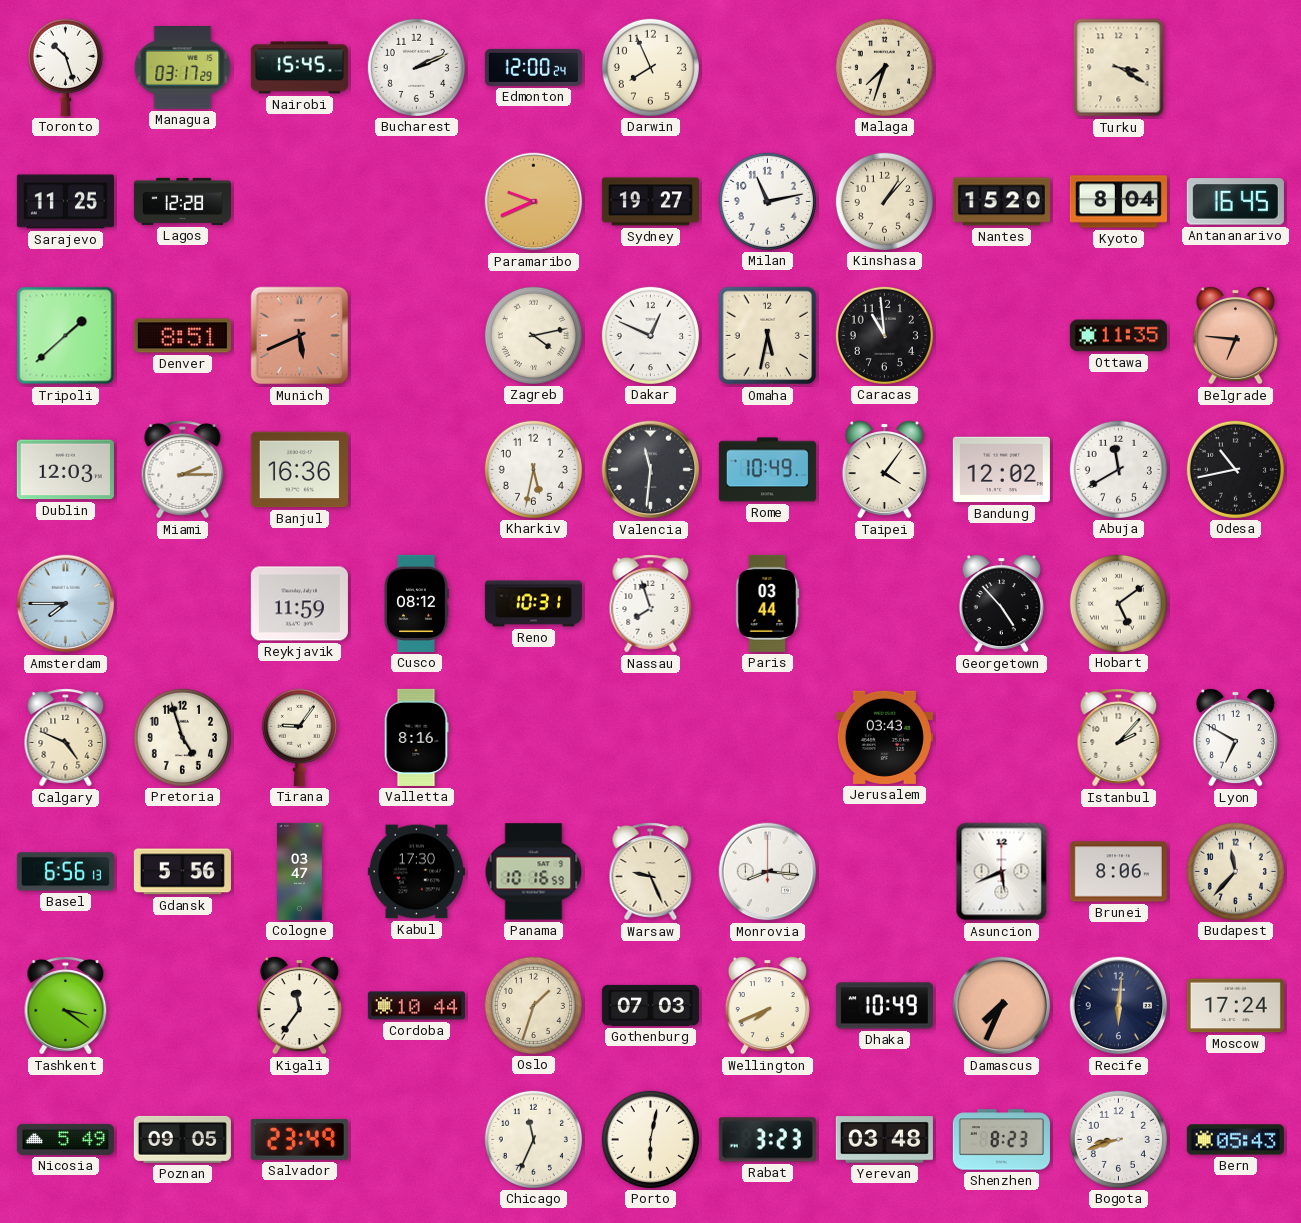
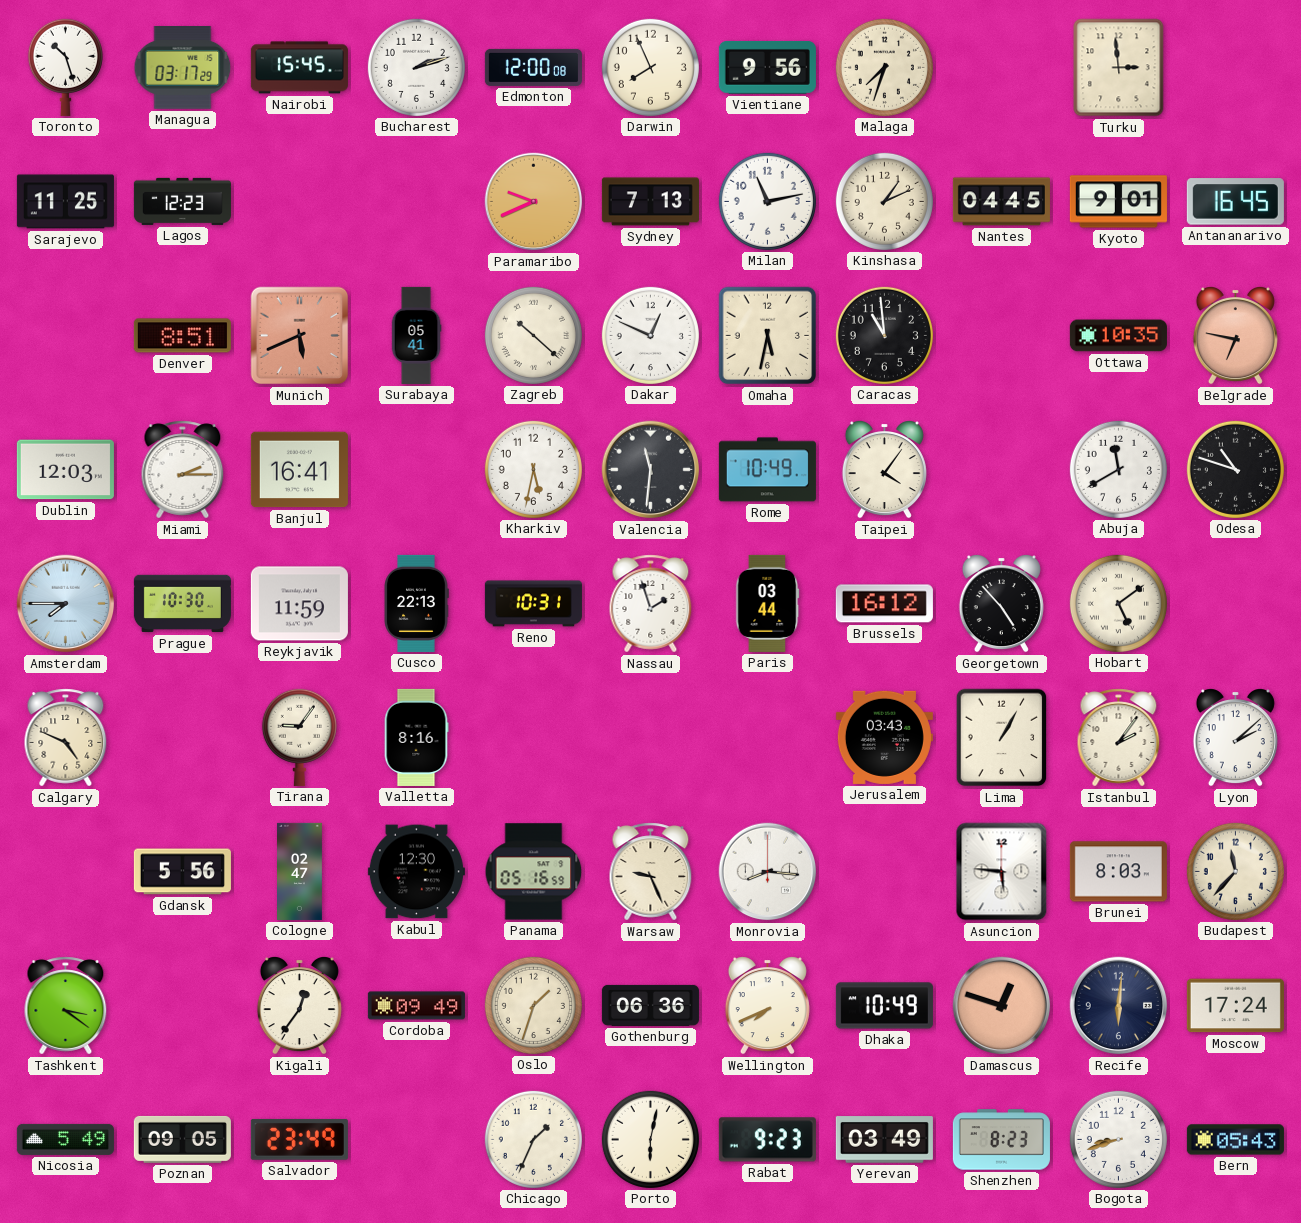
Bucharest: 2:11 -> 2:12
Edmonton: 12:00:24 -> 12:00:08
Vientiane: none -> 9:56
Turku: 3:20 -> 2:59
Lagos: 12:28 -> 12:23
Sydney: 19:27 -> 7:13
Kinshasa: 1:07 -> 1:11
Nantes: 15:20 -> 04:45
Kyoto: 8:04 -> 9:01
Tripoli: 1:38 -> none
Surabaya: none -> 05:41
Zagreb: 4:13 -> 10:22
Ottawa: 11:35 -> 10:35
Belgrade: 6:46 -> 6:47
Banjul: 16:36 -> 16:41
Bandung: 12:02 -> none
Odesa: 10:43 -> 10:48
Prague: none -> 10:30
Cusco: 08:12 -> 22:13
Nassau: 7:57 -> 1:57
Brussels: none -> 16:12
Pretoria: 4:57 -> none
Lima: none -> 1:05
Istanbul: 2:07 -> 2:06
Lyon: 6:50 -> 2:08
Basel: 6:56 -> none
Cologne: 03:47 -> 02:47
Kabul: 17:30 -> 12:30
Panama: 10:16 -> 05:16
Asuncion: 5:41 -> 5:46
Brunei: 8:06 -> 8:03
Kigali: 11:36 -> 12:36
Cordoba: 10:44 -> 09:49
Gothenburg: 07:03 -> 06:36
Damascus: 7:34 -> 12:48
Chicago: 11:34 -> 1:34
Rabat: 3:23 -> 9:23
Yerevan: 03:48 -> 03:49
